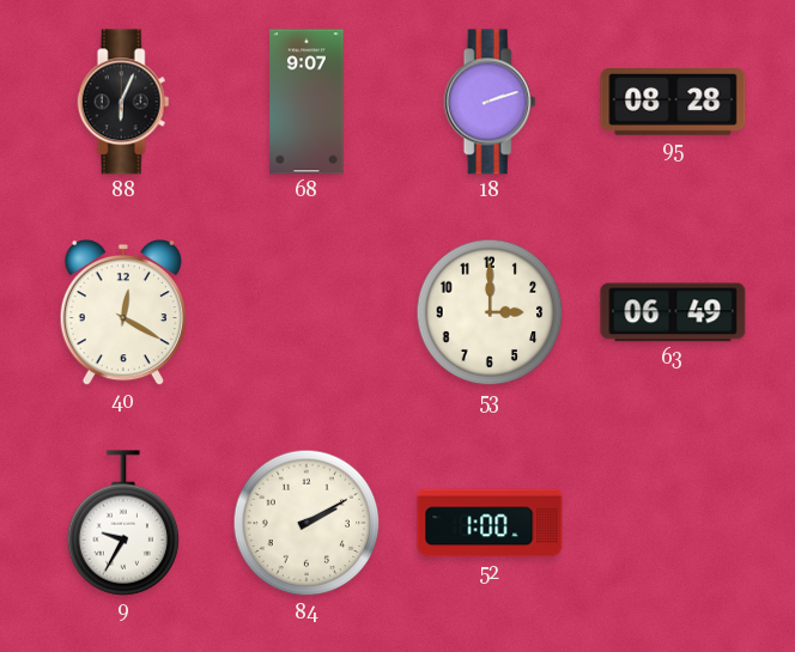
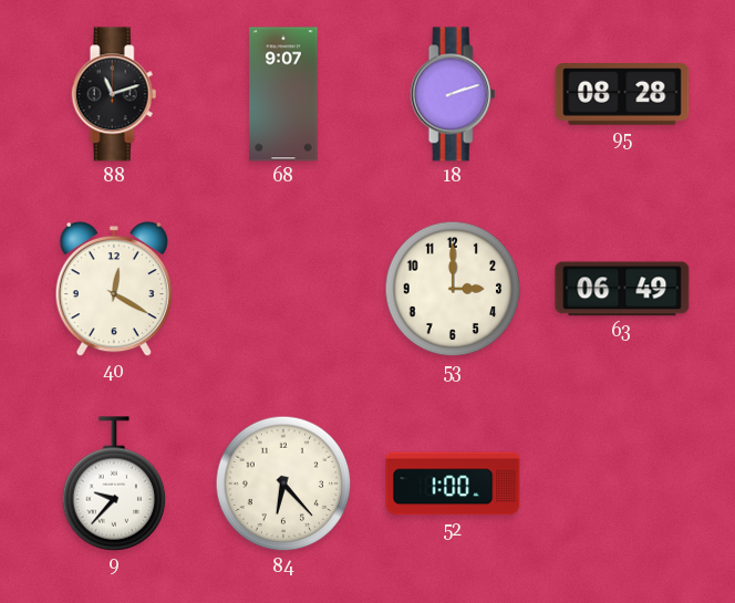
88: 6:04 -> 11:12
9: 9:35 -> 9:37
84: 2:10 -> 6:23
